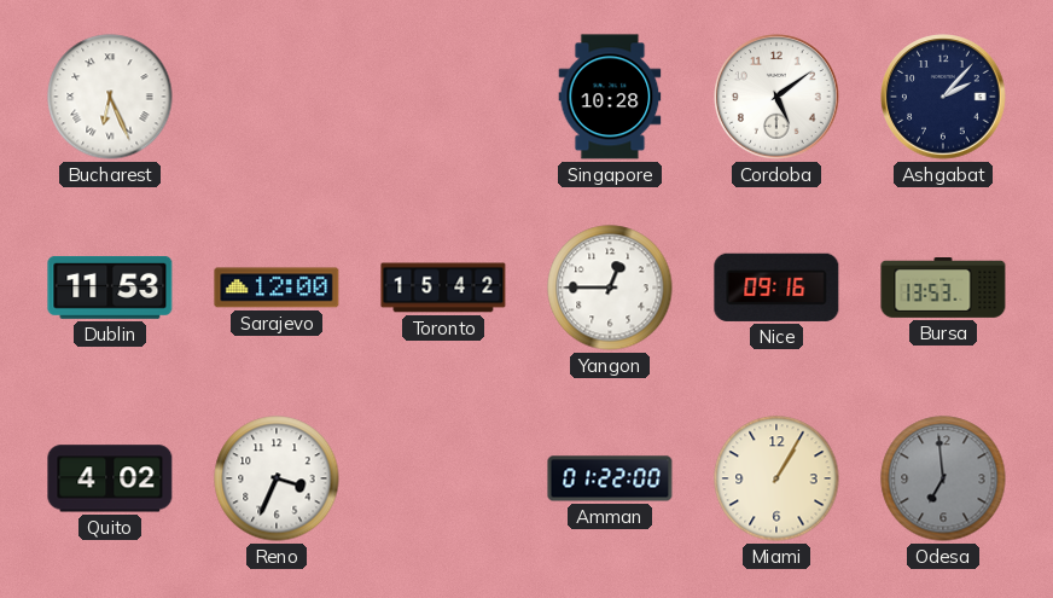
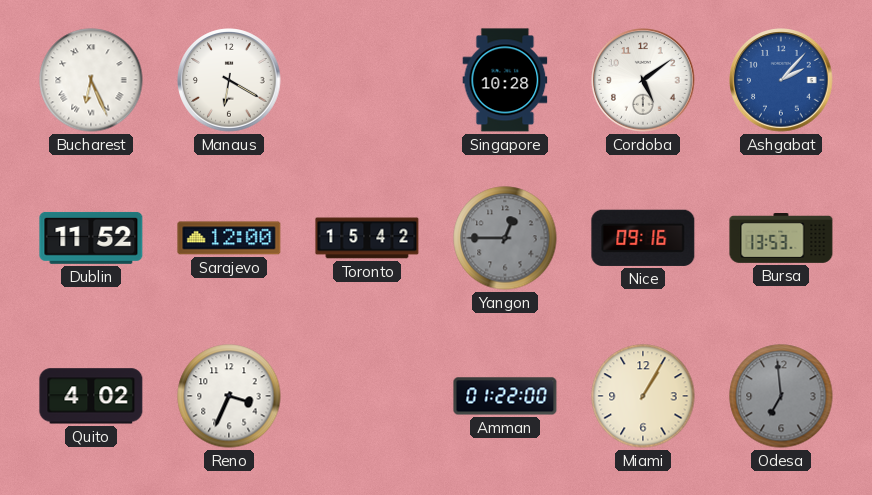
Manaus: none -> 6:20
Ashgabat dial: navy -> blue
Dublin: 11:53 -> 11:52
Yangon dial: white -> grey
